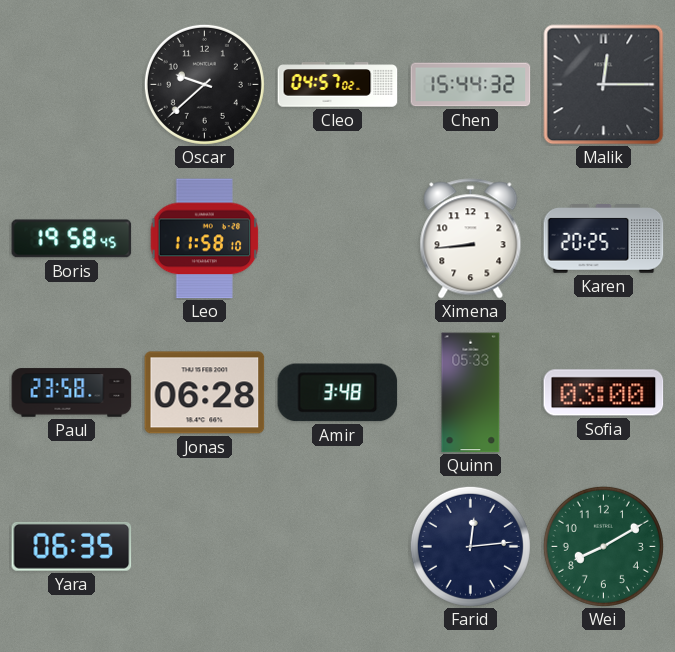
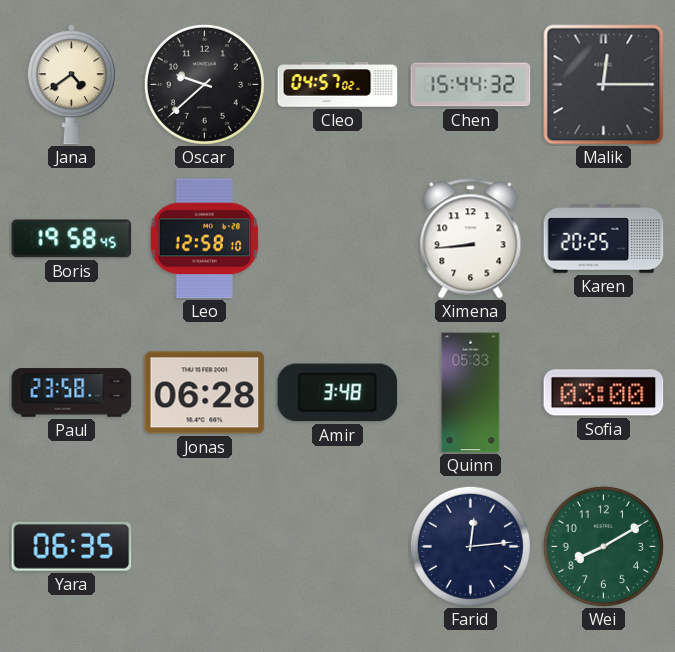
Jana: none -> 4:39
Leo: 11:58 -> 12:58
